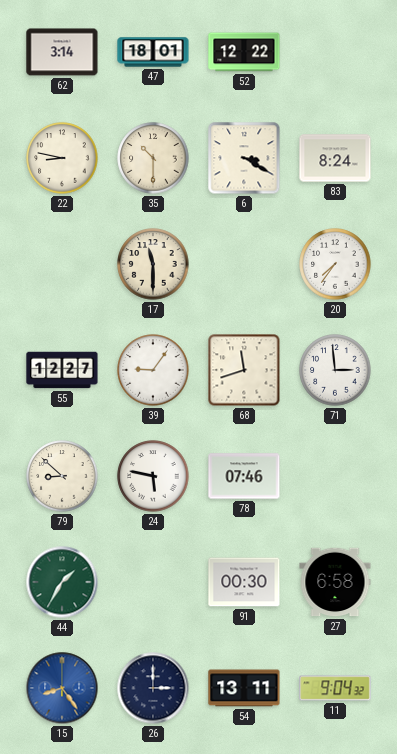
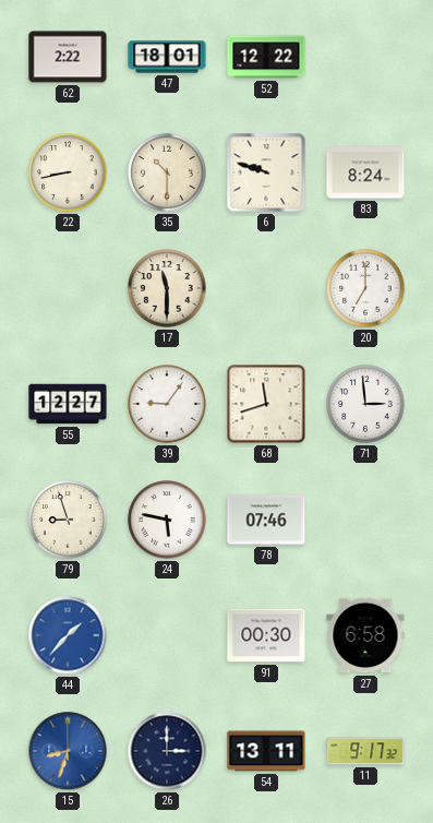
62: 3:14 -> 2:22
22: 8:47 -> 8:43
6: 3:20 -> 9:48
20: 7:36 -> 7:00
79: 8:52 -> 8:57
44: 1:35 -> 1:37
44 dial: green -> blue
15: 8:24 -> 8:33
11: 9:04 -> 9:17
